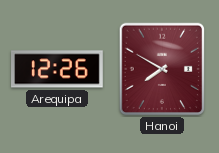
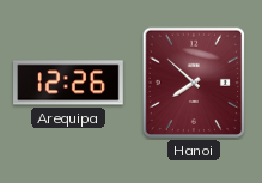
Hanoi: 7:50 -> 7:52
